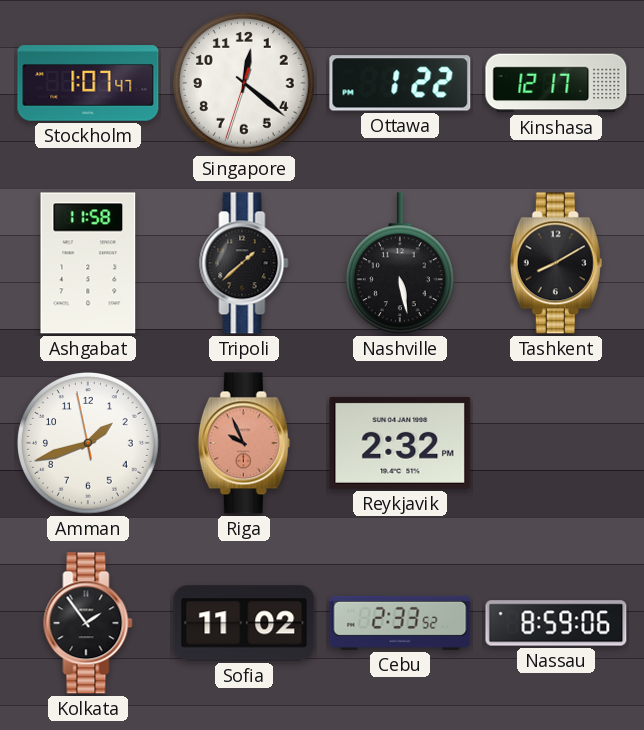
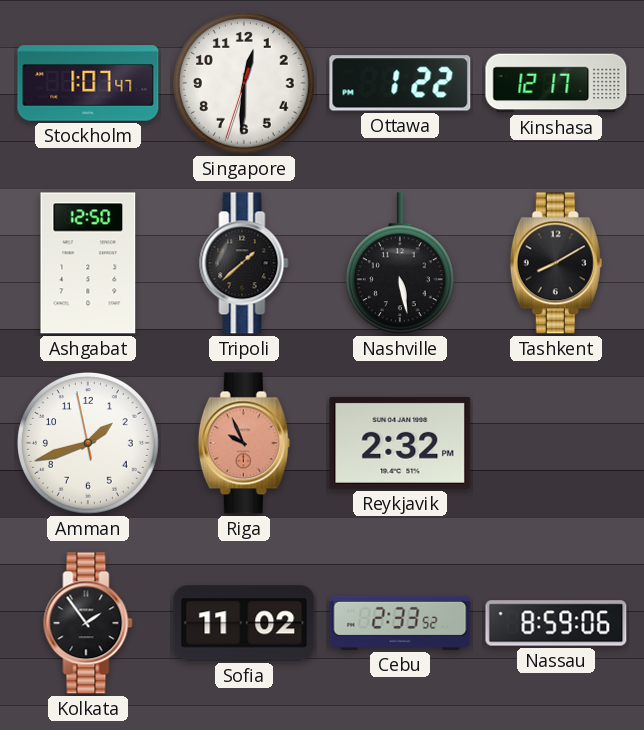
Singapore: 12:21 -> 12:30
Ashgabat: 11:58 -> 12:50
